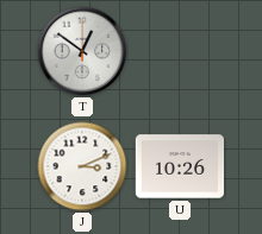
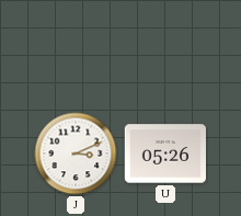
T: 12:51 -> none
U: 10:26 -> 05:26
